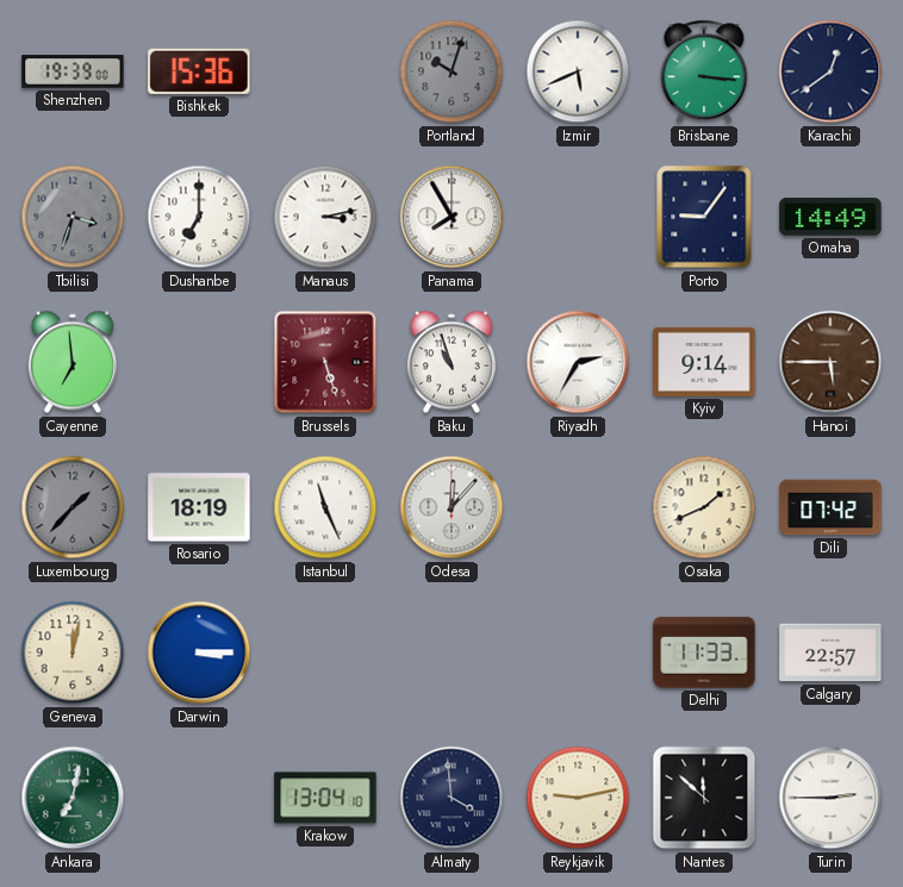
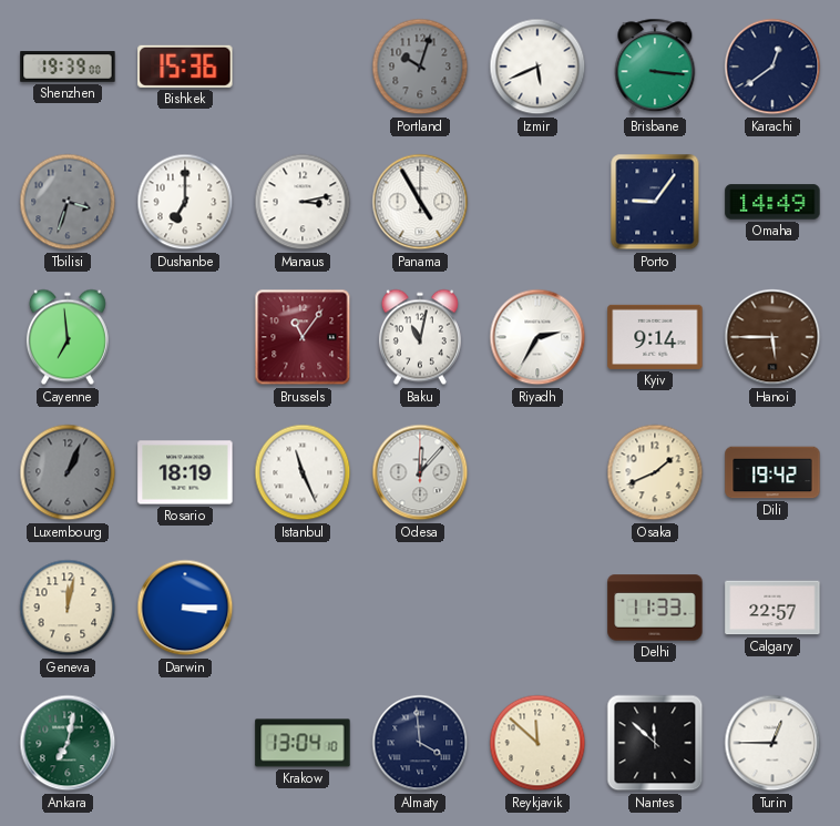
Panama: 7:55 -> 4:55
Brussels: 5:27 -> 11:06
Baku: 10:57 -> 11:02
Luxembourg: 1:37 -> 1:04
Dili: 07:42 -> 19:42
Reykjavik: 9:13 -> 11:52
Turin: 2:45 -> 12:45
